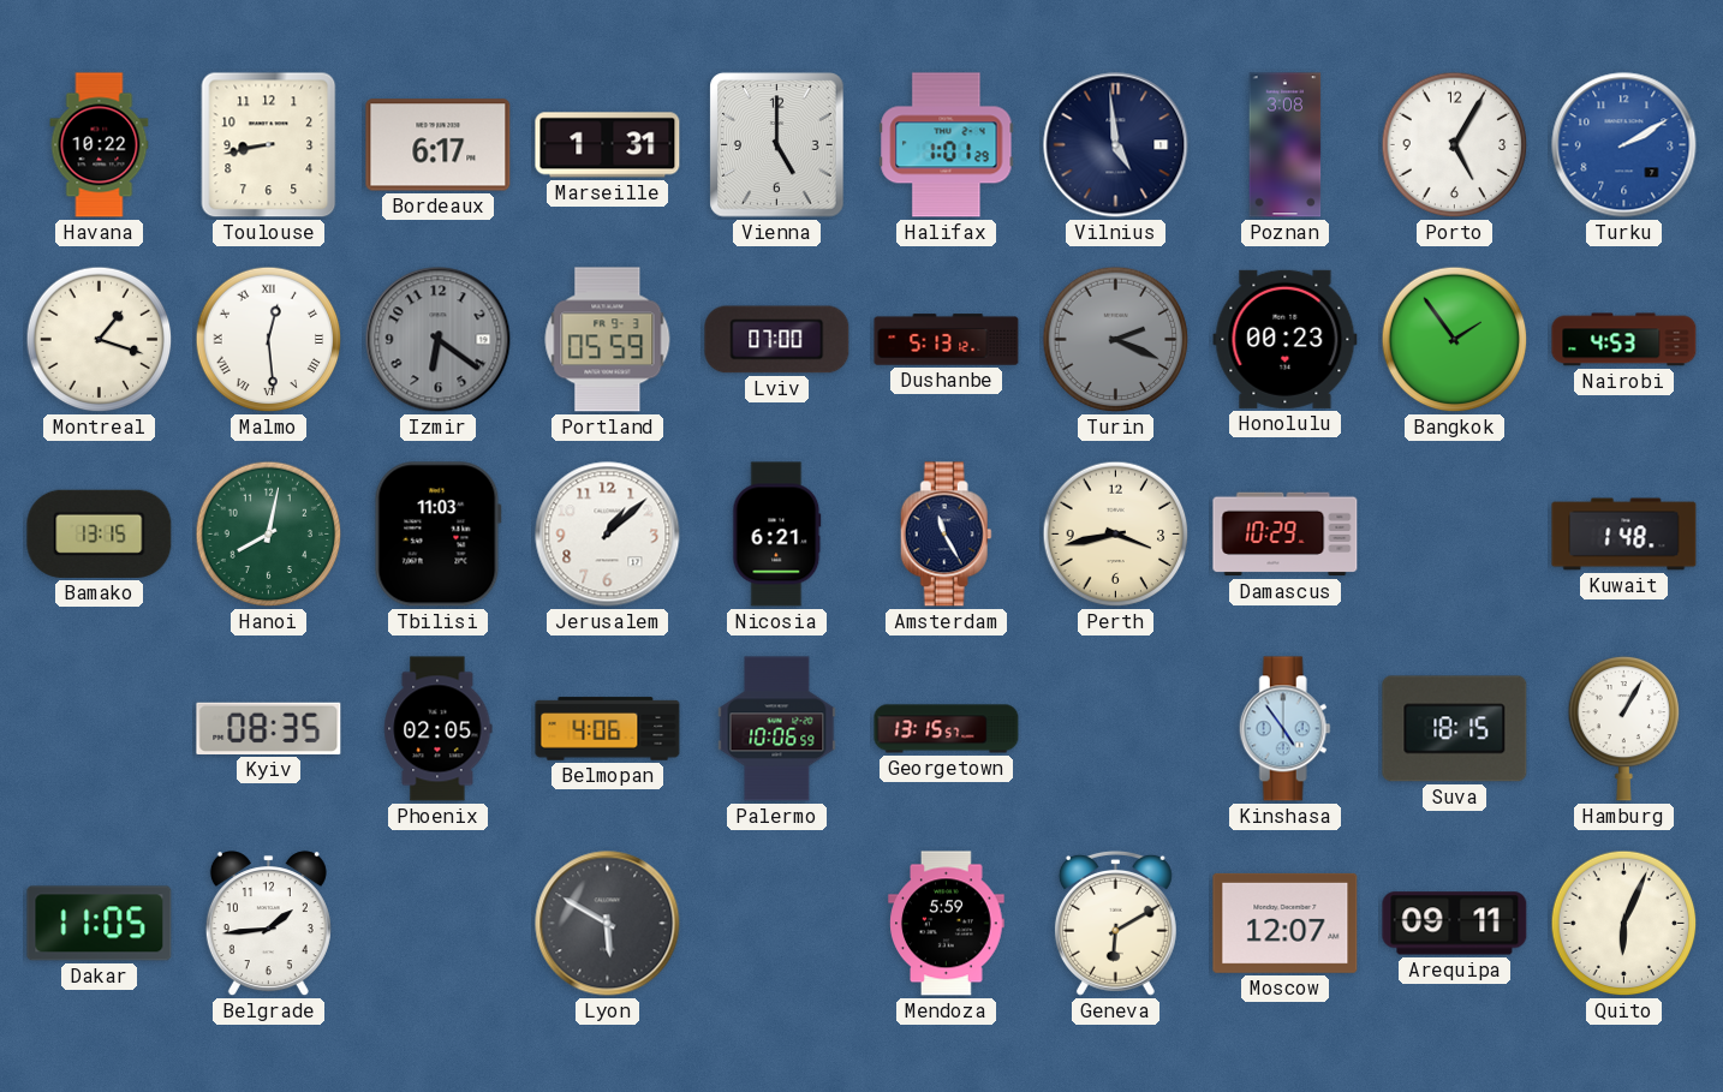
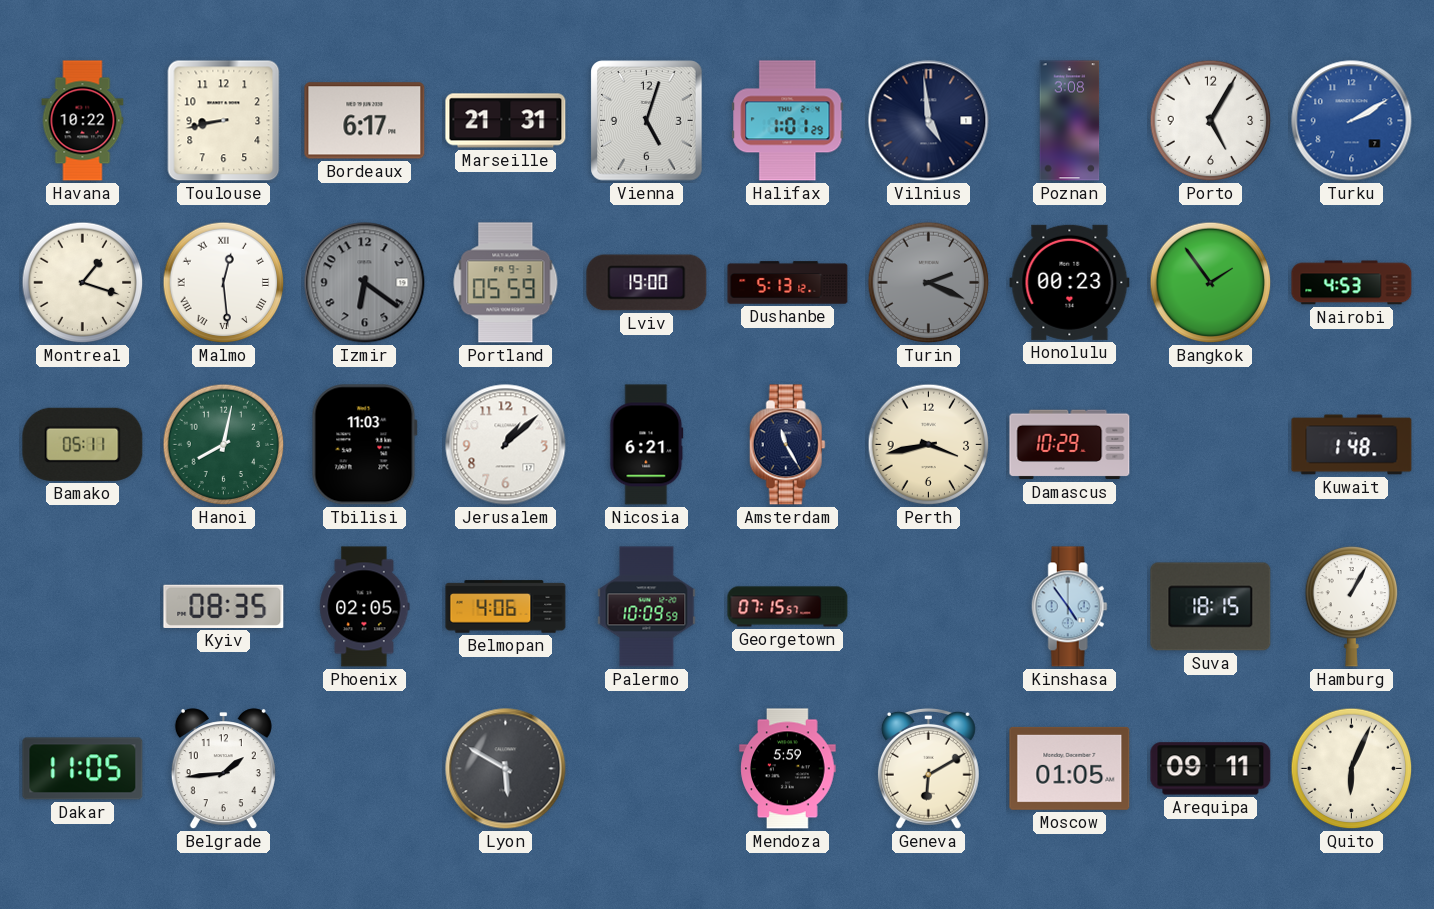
Marseille: 1:31 -> 21:31
Vienna: 5:00 -> 5:03
Lviv: 07:00 -> 19:00
Bamako: 13:15 -> 05:11
Palermo: 10:06 -> 10:09
Georgetown: 13:15 -> 07:15
Moscow: 12:07 -> 01:05
